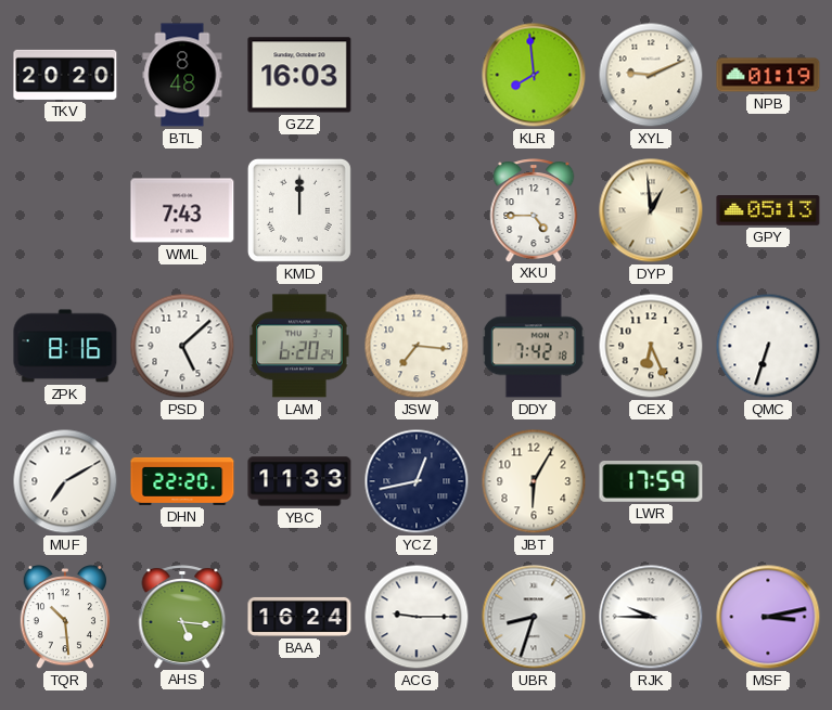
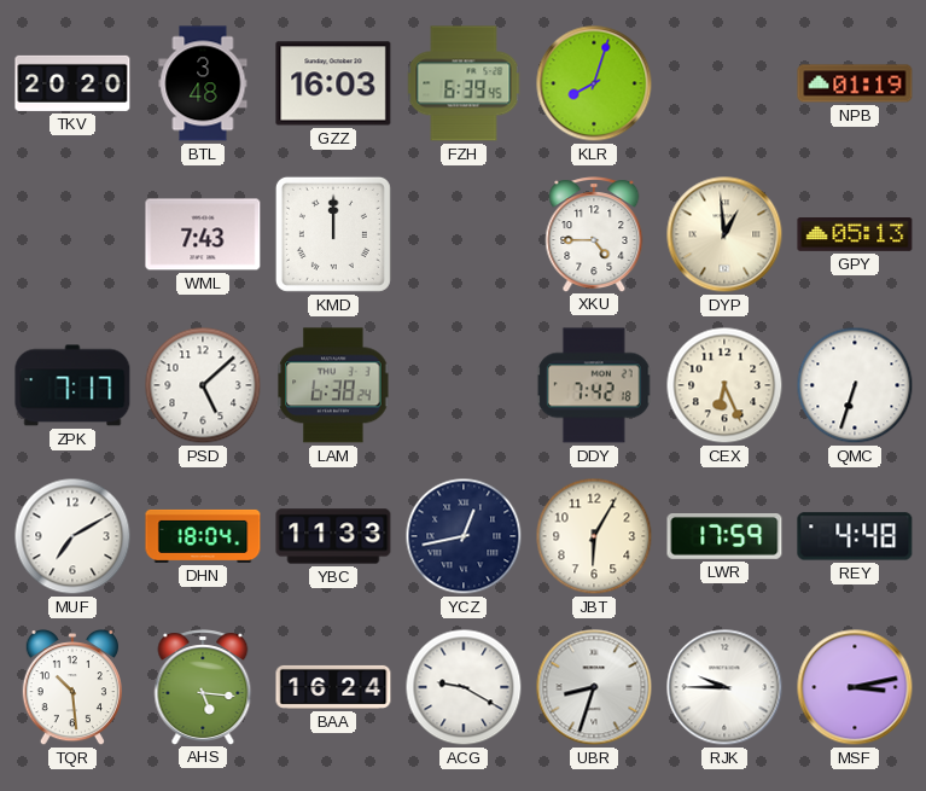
BTL: 8:48 -> 3:48
FZH: none -> 6:39
KLR: 7:59 -> 8:03
XYL: 9:11 -> none
ZPK: 8:16 -> 7:17
LAM: 6:20 -> 6:38
JSW: 7:16 -> none
DHN: 22:20 -> 18:04
REY: none -> 4:48
ACG: 9:15 -> 9:20
